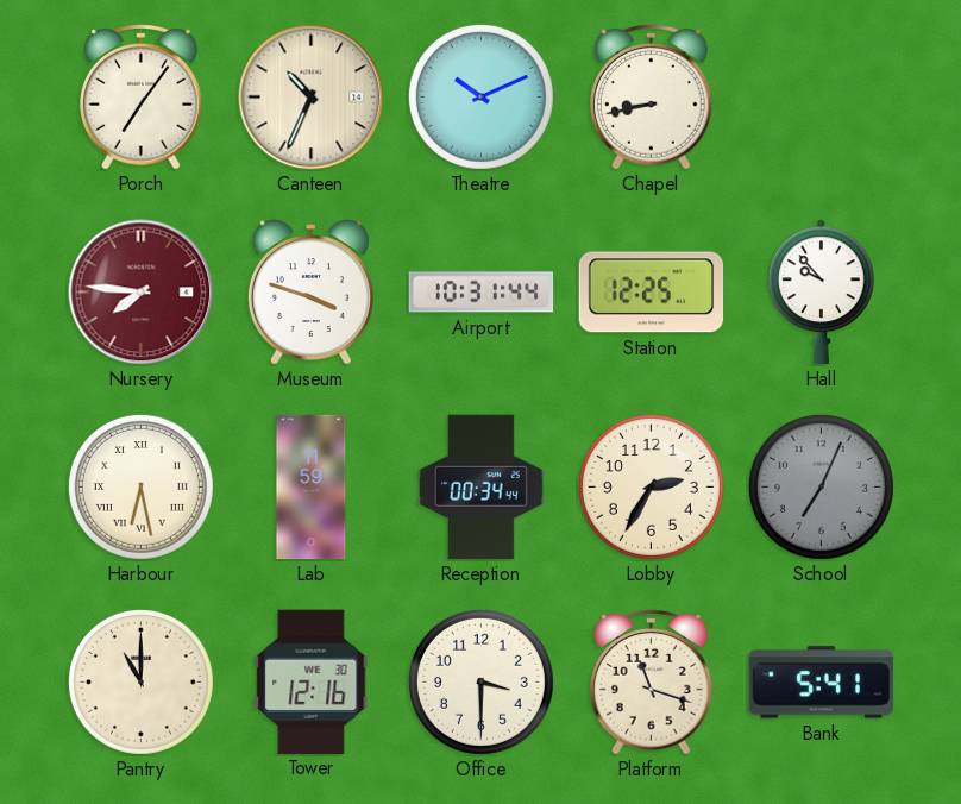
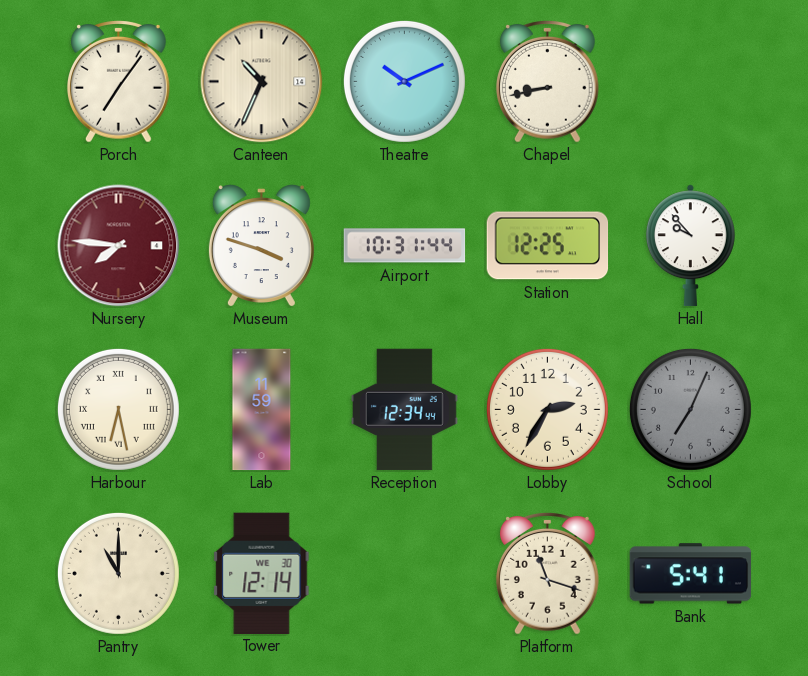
Reception: 00:34 -> 12:34
Tower: 12:16 -> 12:14
Office: 3:30 -> none
